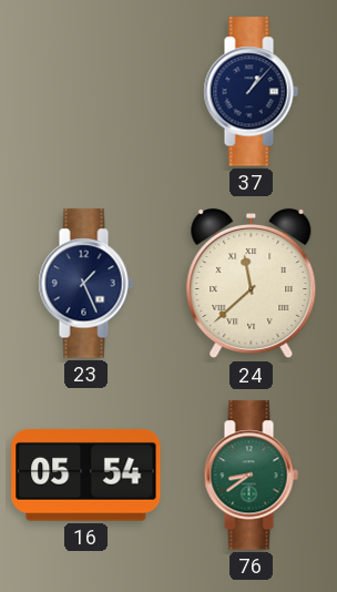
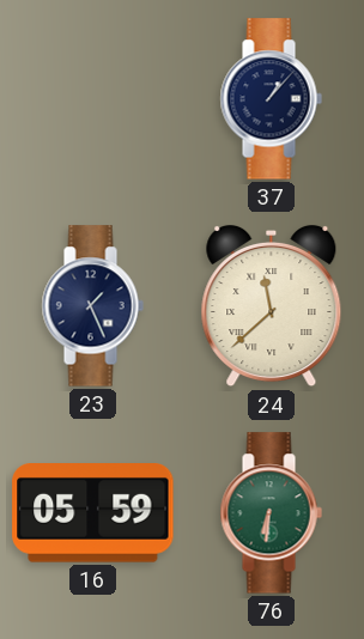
16: 05:54 -> 05:59
76: 8:39 -> 6:31
